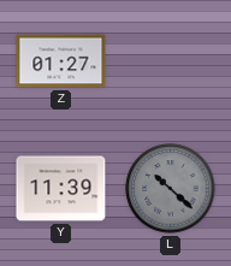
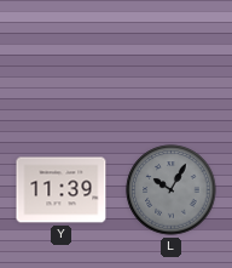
Z: 01:27 -> none
L: 10:22 -> 10:05
